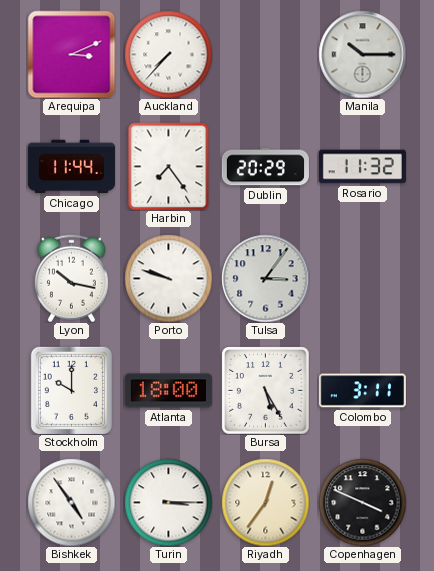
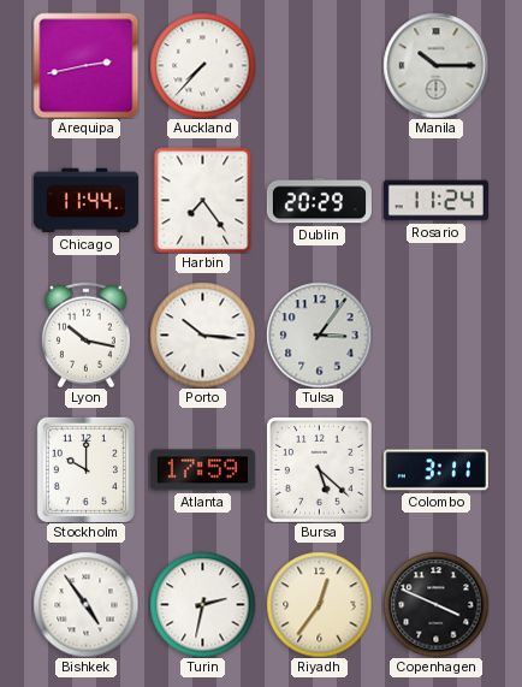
Arequipa: 3:11 -> 2:43
Rosario: 11:32 -> 11:24
Porto: 9:48 -> 10:16
Atlanta: 18:00 -> 17:59
Bursa: 5:25 -> 5:22
Turin: 3:15 -> 2:32
